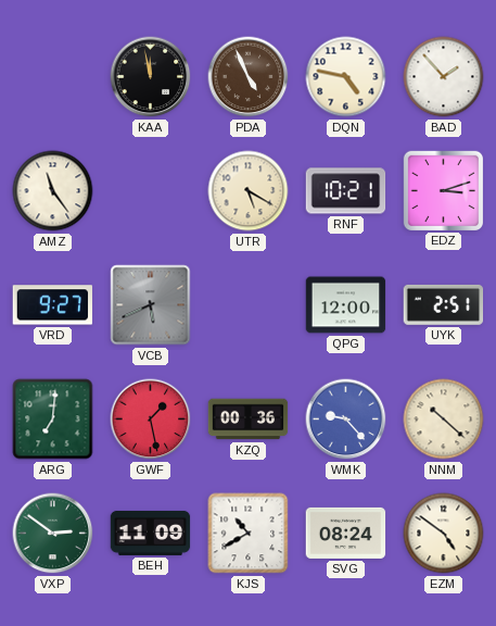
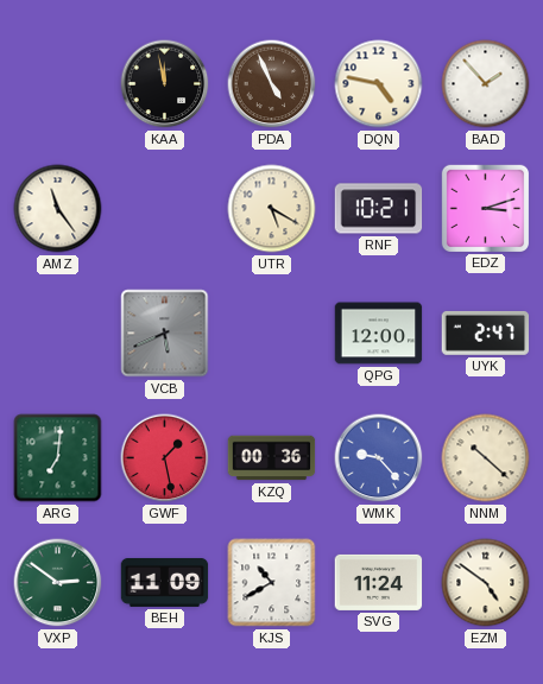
VRD: 9:27 -> none
UYK: 2:51 -> 2:47
SVG: 08:24 -> 11:24
